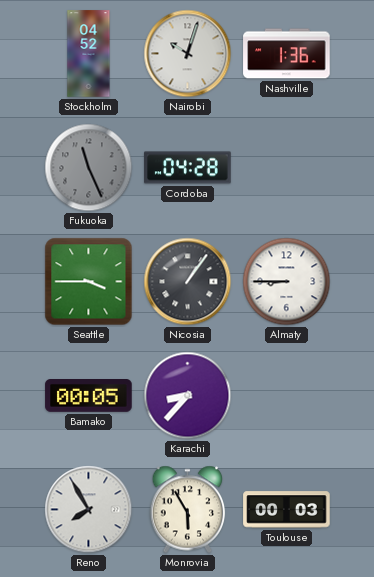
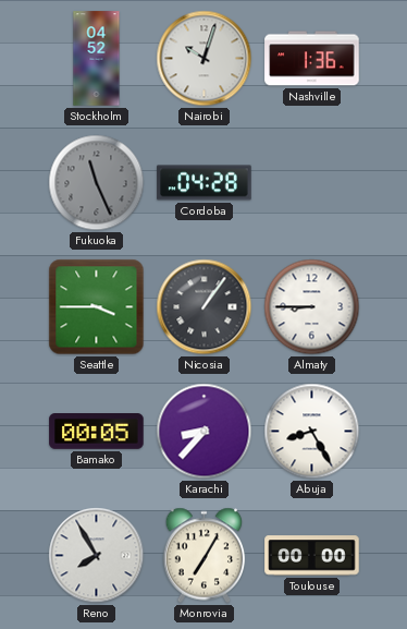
Abuja: none -> 8:25
Monrovia: 5:55 -> 7:05
Toulouse: 00:03 -> 00:00
